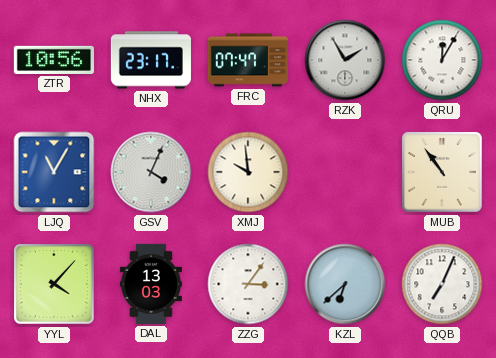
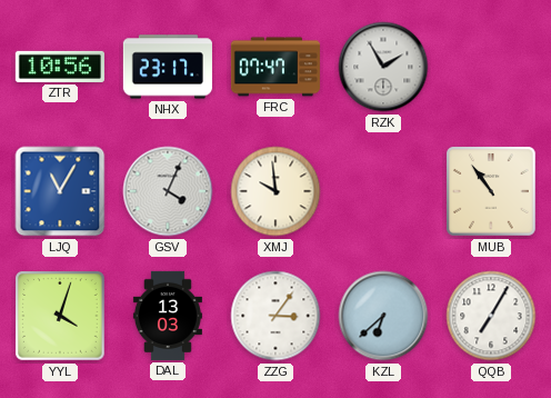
QRU: 12:05 -> none
YYL: 4:07 -> 4:03
QQB: 7:04 -> 7:05
